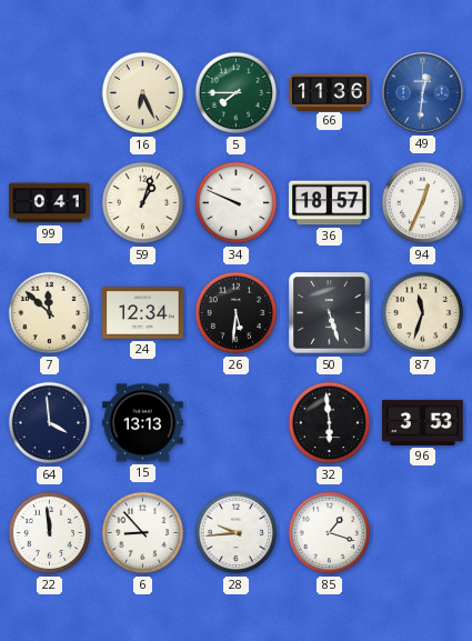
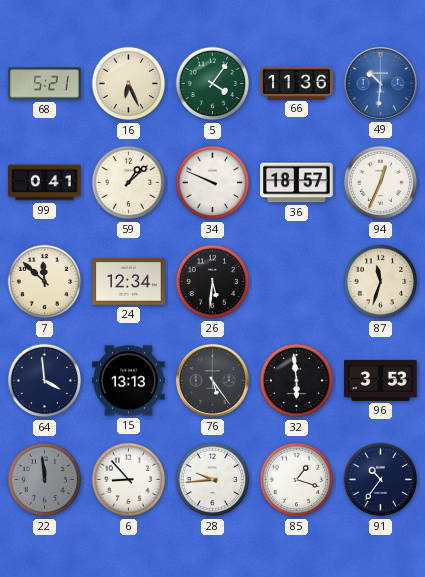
68: none -> 5:21
5: 7:45 -> 4:06
49: 12:31 -> 10:31
59: 1:03 -> 1:08
50: 5:27 -> none
76: none -> 5:24
22 dial: white -> grey
91: none -> 10:36
